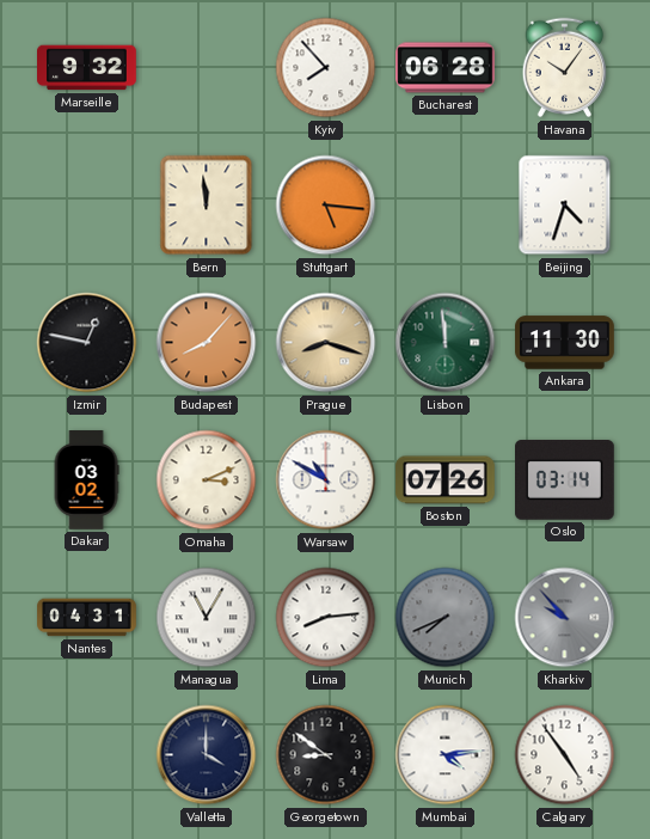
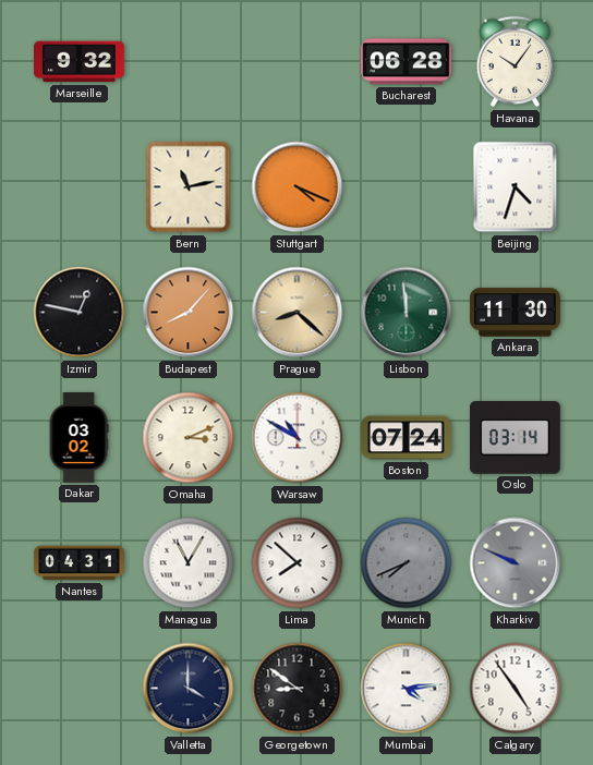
Kyiv: 7:53 -> none
Bern: 11:59 -> 11:13
Stuttgart: 5:16 -> 4:19
Prague: 8:18 -> 8:22
Boston: 07:26 -> 07:24
Lima: 8:14 -> 7:52
Kharkiv: 9:53 -> 9:49
